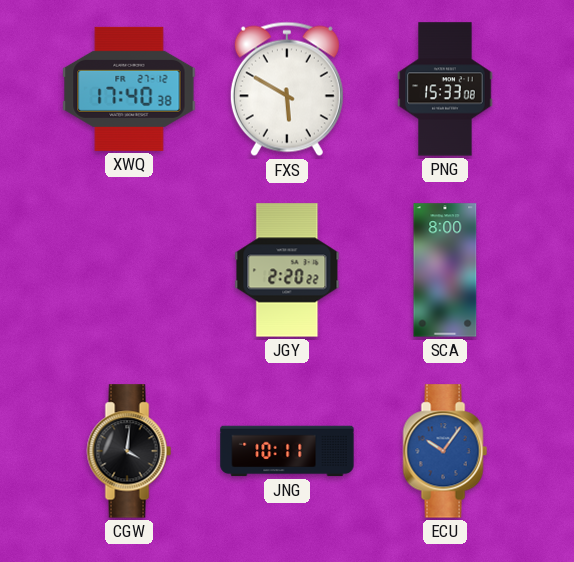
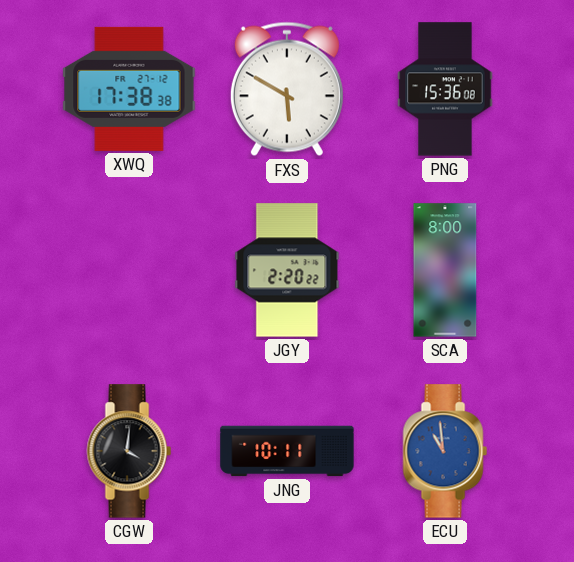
XWQ: 17:40 -> 17:38
PNG: 15:33 -> 15:36
ECU: 10:06 -> 10:59
